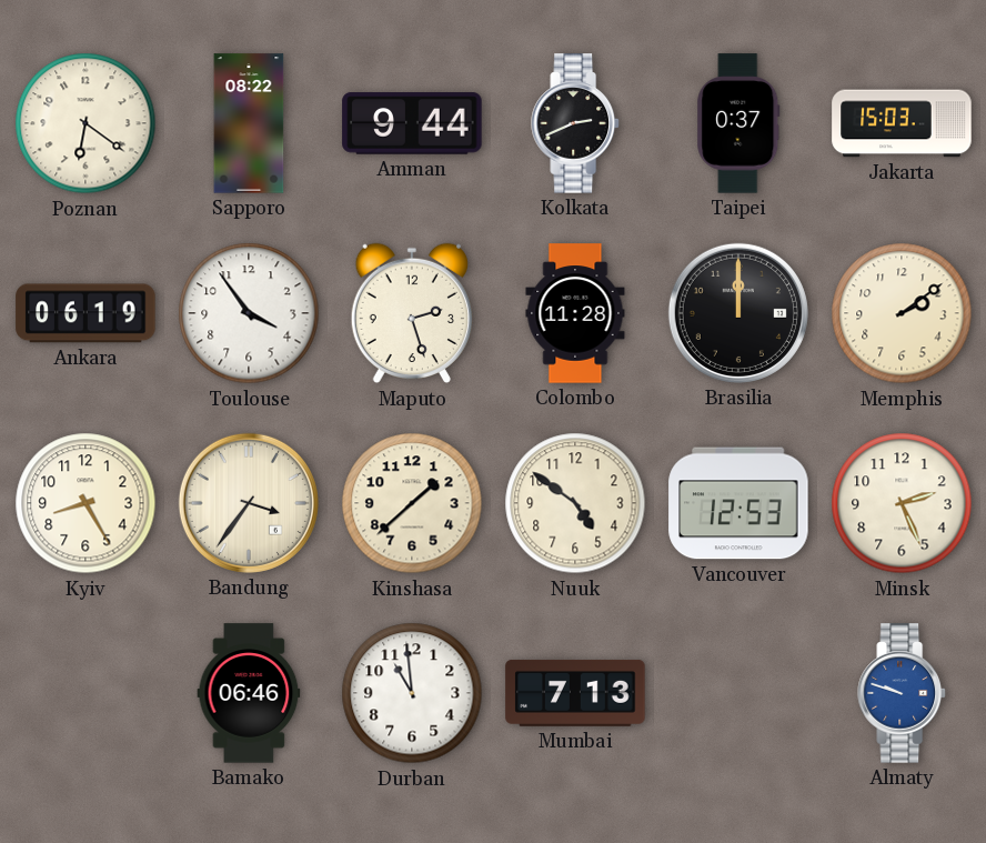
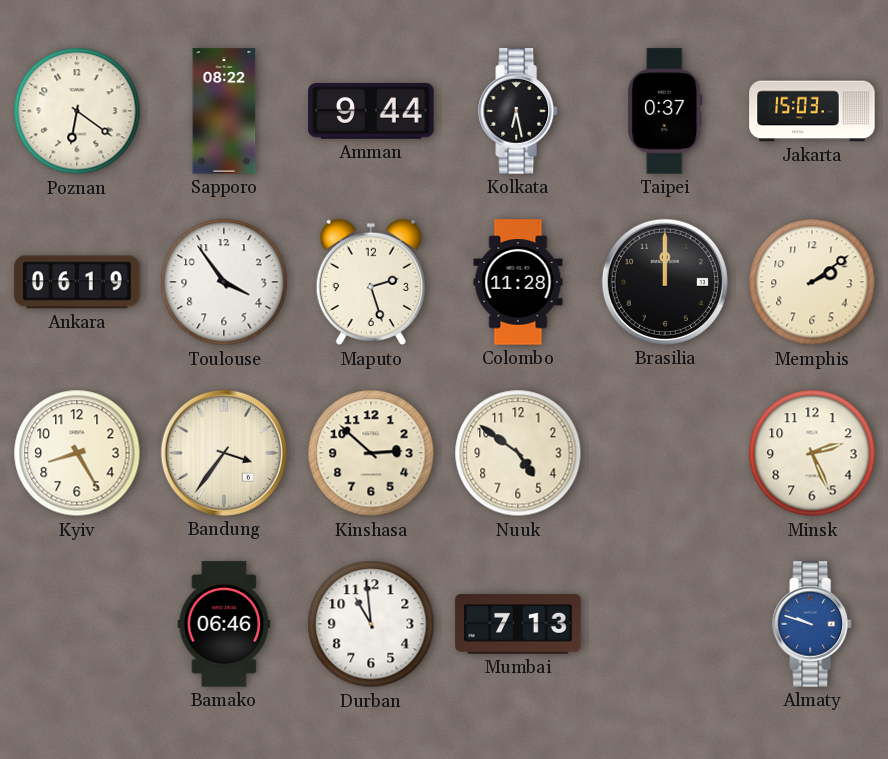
Kolkata: 2:41 -> 6:28
Kinshasa: 1:38 -> 2:52
Vancouver: 12:53 -> none
